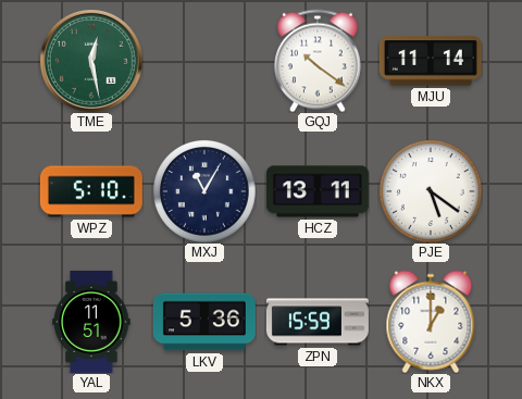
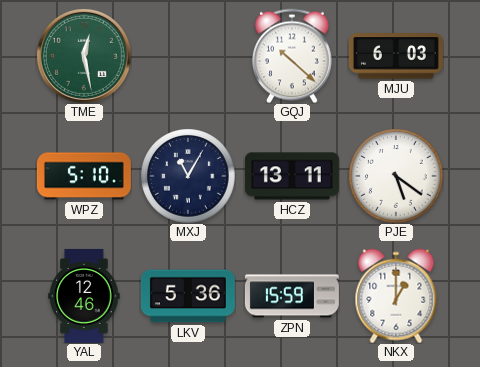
GQJ: 10:21 -> 10:22
MJU: 11:14 -> 6:03
YAL: 11:51 -> 12:46
